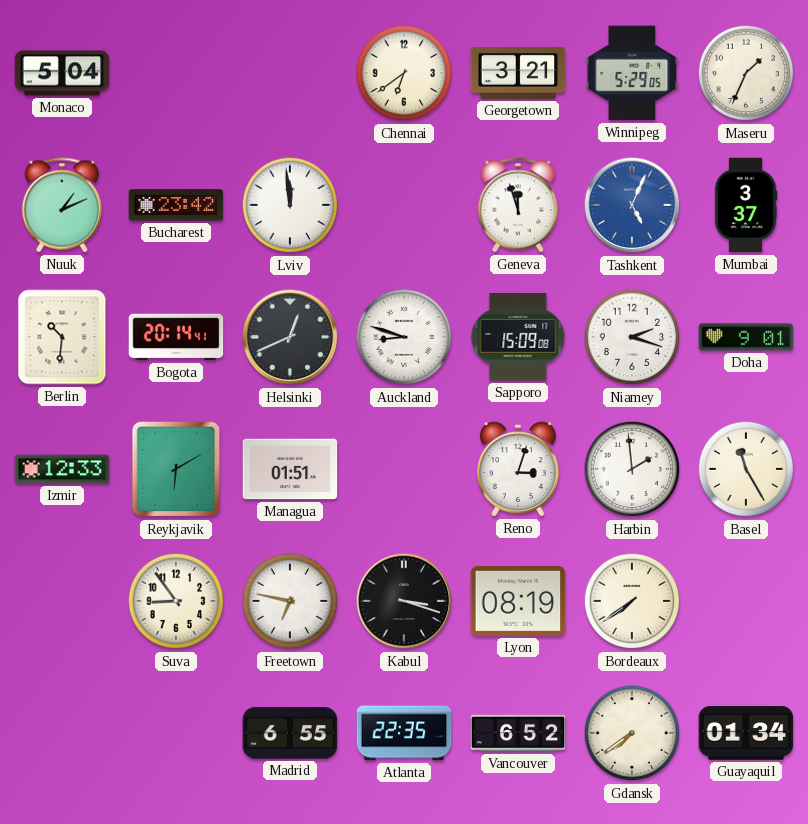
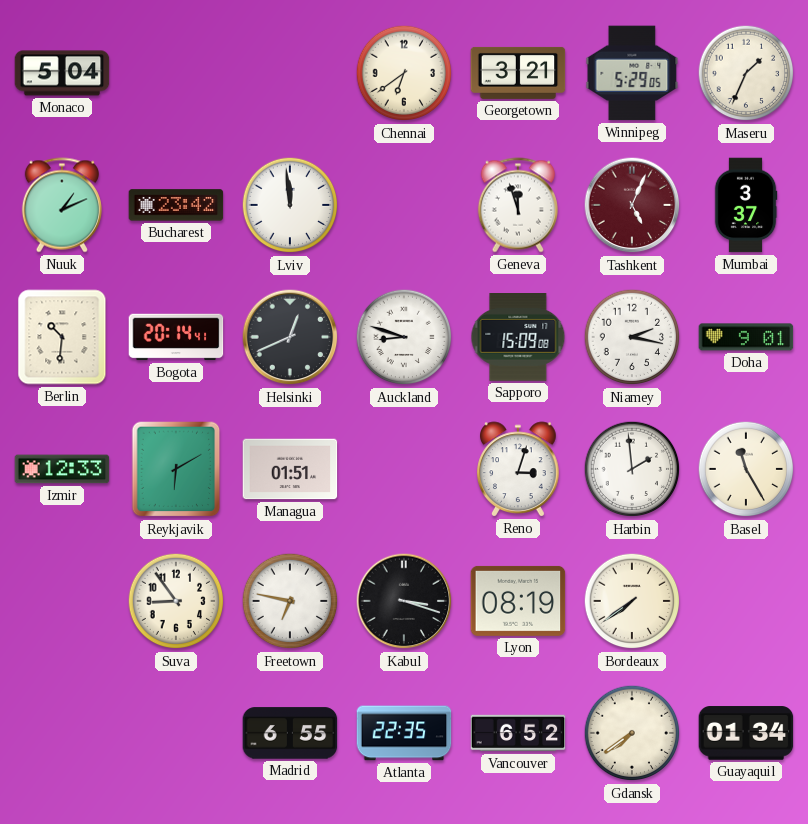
Tashkent dial: blue -> burgundy
Niamey: 2:18 -> 2:17
